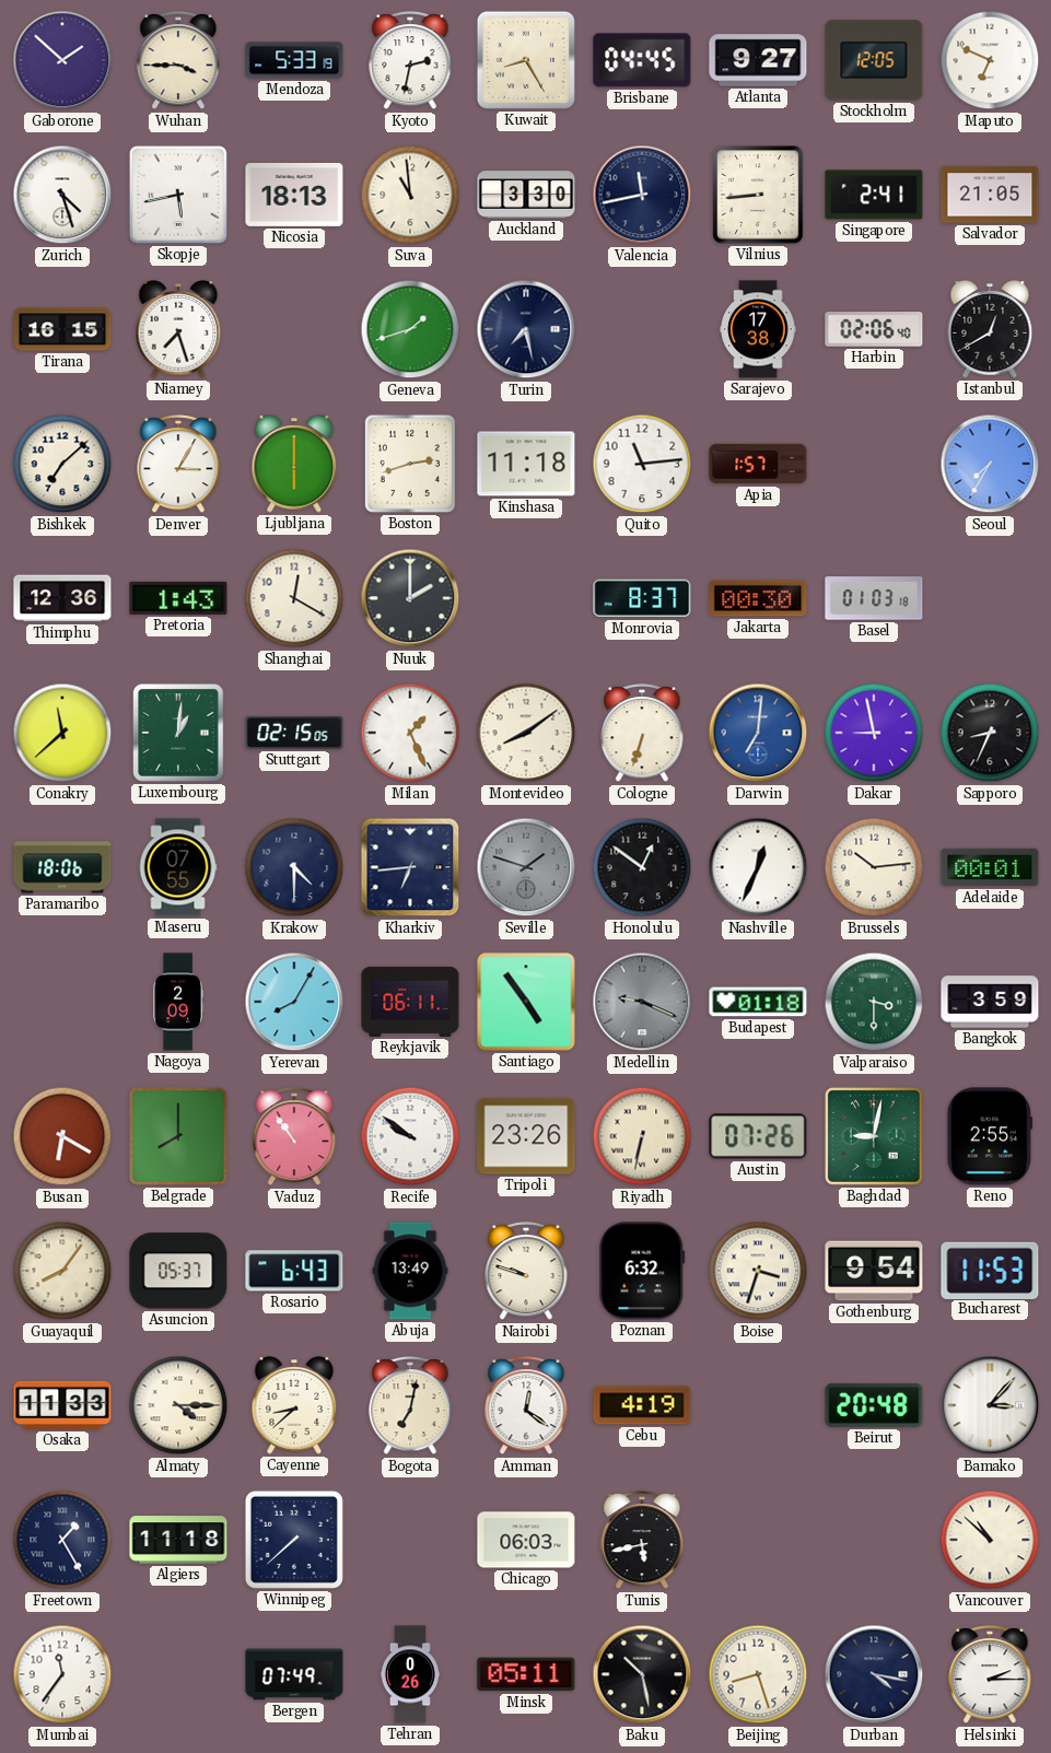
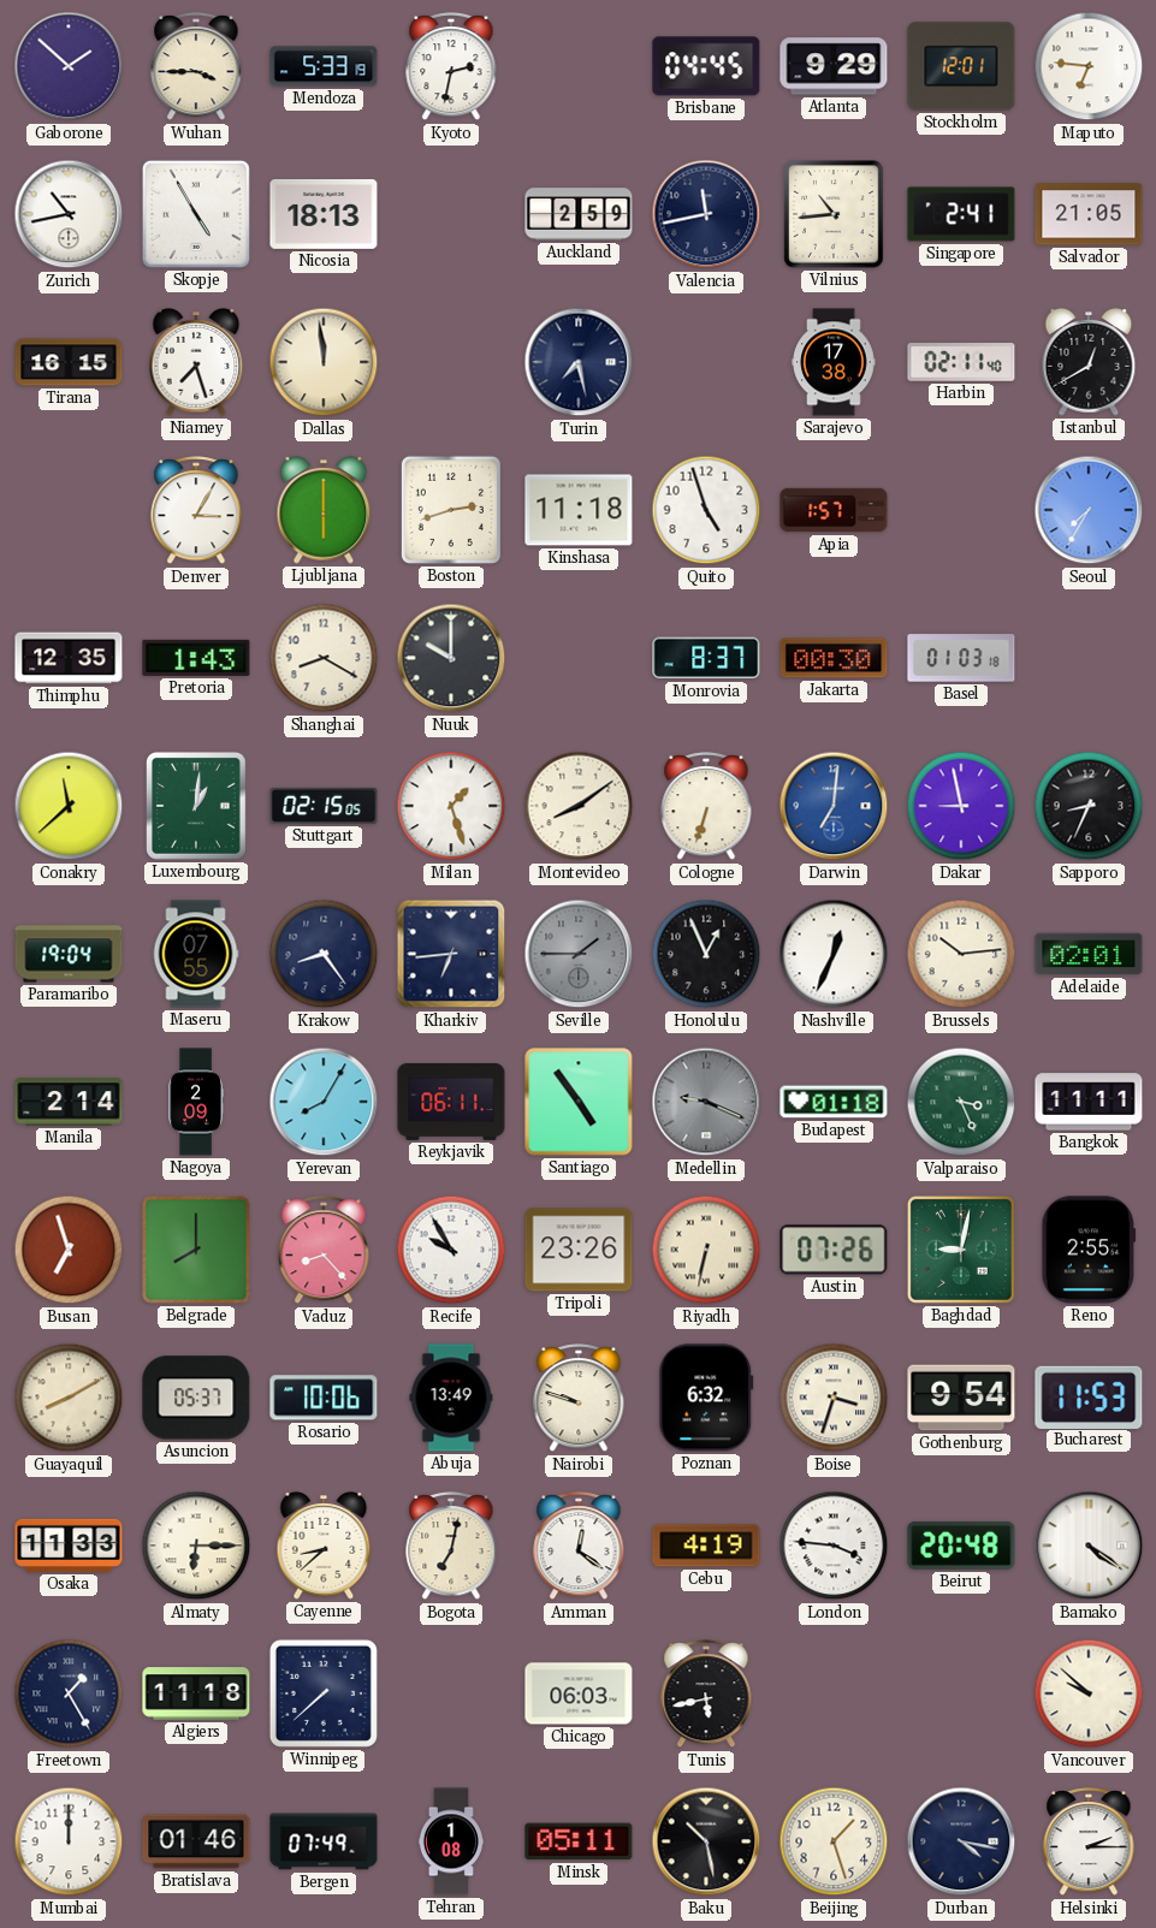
Kuwait: 8:25 -> none
Atlanta: 9:27 -> 9:29
Stockholm: 12:05 -> 12:01
Maputo: 6:49 -> 6:46
Zurich: 4:27 -> 10:43
Skopje: 5:43 -> 4:55
Suva: 10:59 -> none
Auckland: 3:30 -> 2:59
Vilnius: 8:44 -> 10:44
Dallas: none -> 11:59
Geneva: 1:42 -> none
Harbin: 02:06 -> 02:11
Bishkek: 7:08 -> none
Quito: 11:14 -> 4:57
Thimphu: 12:36 -> 12:35
Shanghai: 12:20 -> 8:20
Nuuk: 2:00 -> 10:00
Milan: 1:26 -> 1:27
Paramaribo: 18:06 -> 19:04
Krakow: 4:30 -> 8:24
Seville: 1:48 -> 1:45
Honolulu: 12:51 -> 12:56
Adelaide: 00:01 -> 02:01
Manila: none -> 2:14
Valparaiso: 3:30 -> 3:26
Bangkok: 3:59 -> 11:11
Busan: 6:20 -> 6:57
Vaduz: 10:54 -> 8:23
Recife: 9:51 -> 9:55
Guayaquil: 8:06 -> 8:10
Rosario: 6:43 -> 10:06
Almaty: 4:15 -> 6:15
London: none -> 3:46
Bamako: 3:07 -> 4:21
Vancouver: 10:52 -> 9:52
Mumbai: 11:36 -> 12:00
Bratislava: none -> 01:46
Tehran: 0:26 -> 1:08
Beijing: 8:27 -> 1:27
